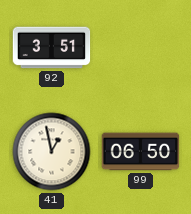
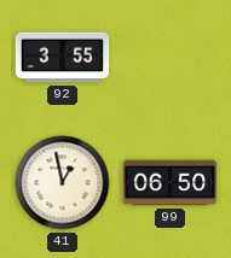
92: 3:51 -> 3:55
